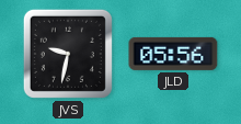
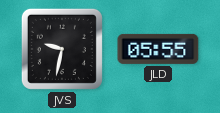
JLD: 05:56 -> 05:55
